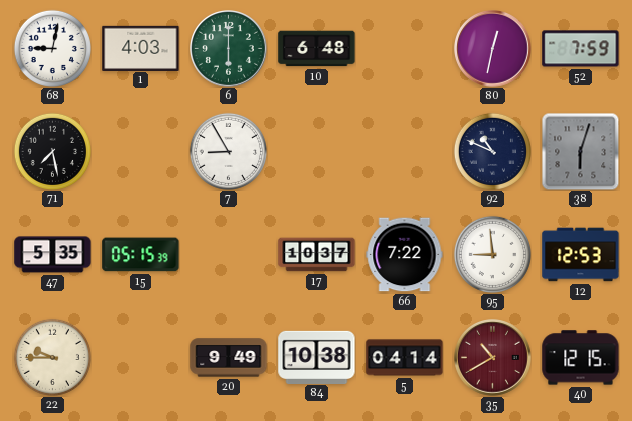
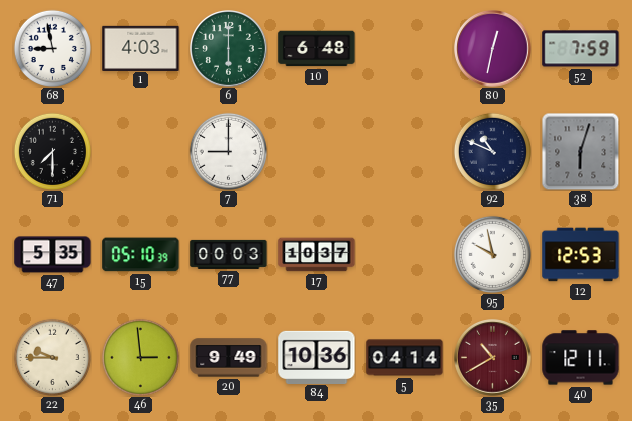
68: 9:02 -> 8:58
71: 7:28 -> 7:30
7: 8:55 -> 9:00
15: 05:15 -> 05:10
77: none -> 00:03
66: 7:22 -> none
95: 8:59 -> 9:58
46: none -> 2:59
84: 10:38 -> 10:36
40: 12:15 -> 12:11
